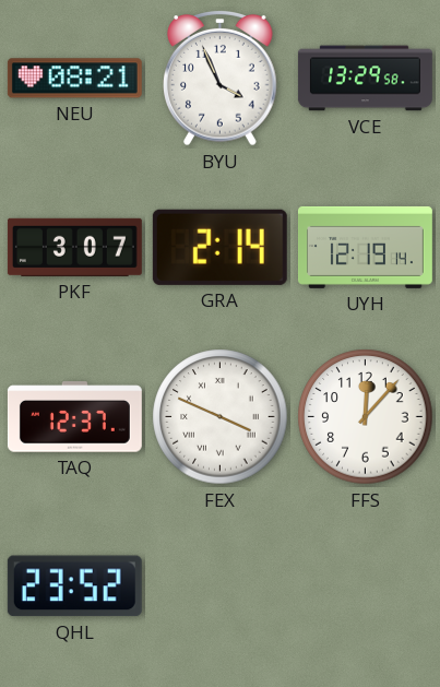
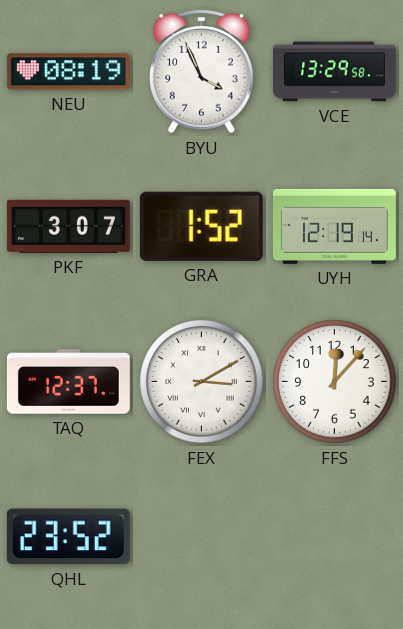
NEU: 08:21 -> 08:19
GRA: 2:14 -> 1:52
FEX: 3:49 -> 3:10
